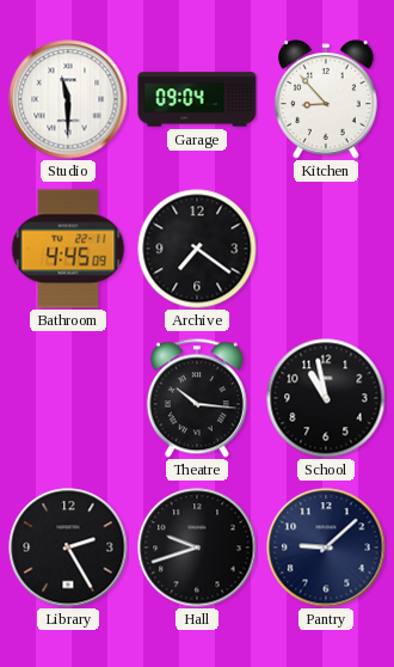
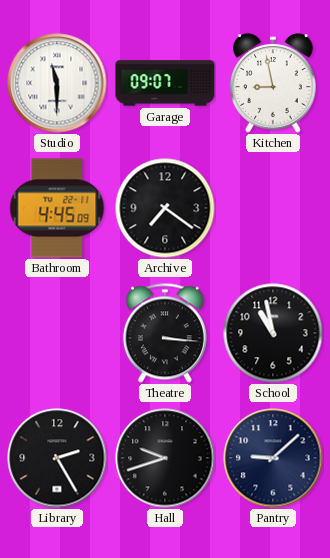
Garage: 09:04 -> 09:07
Kitchen: 8:53 -> 8:58
Theatre: 10:16 -> 3:16
